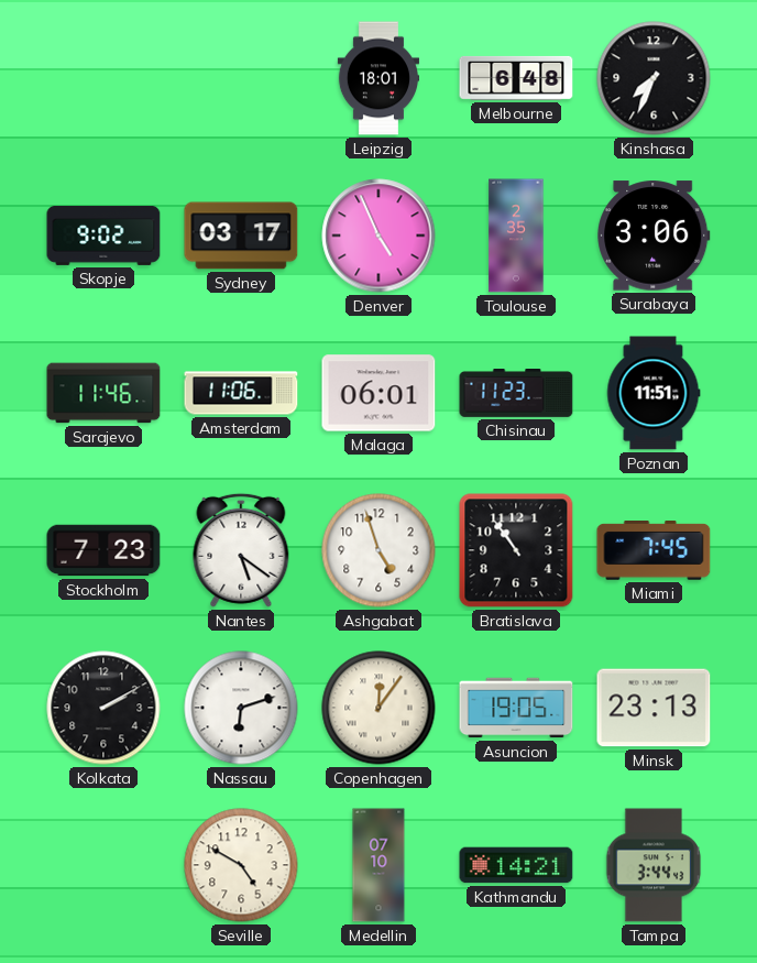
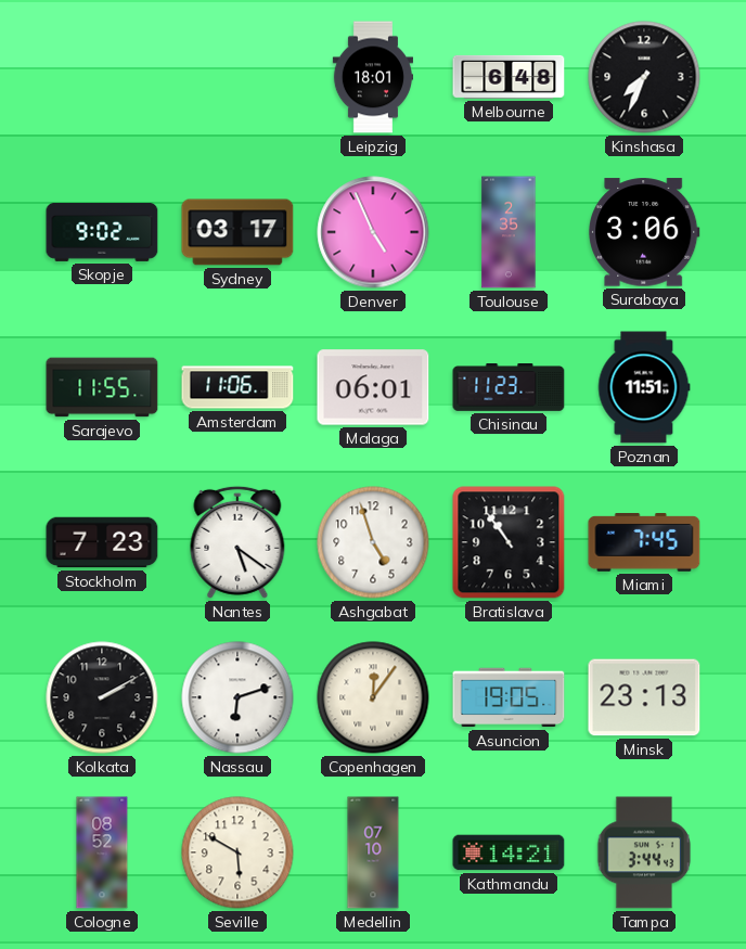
Sarajevo: 11:46 -> 11:55
Cologne: none -> 08:52
Seville: 4:50 -> 5:50
